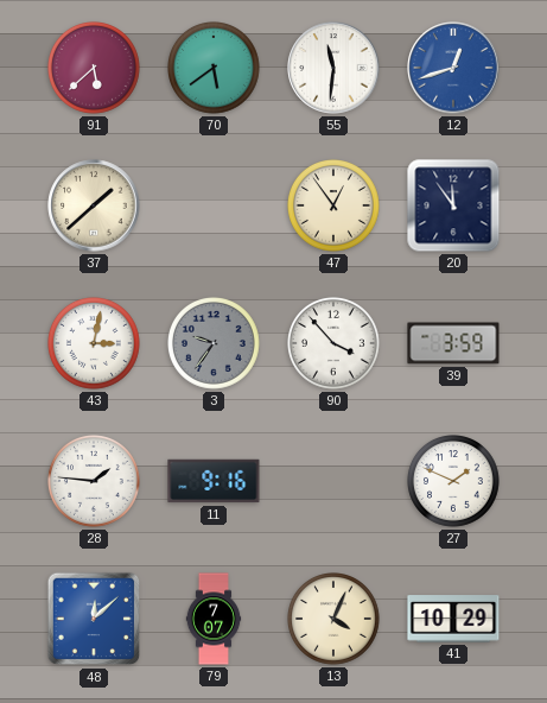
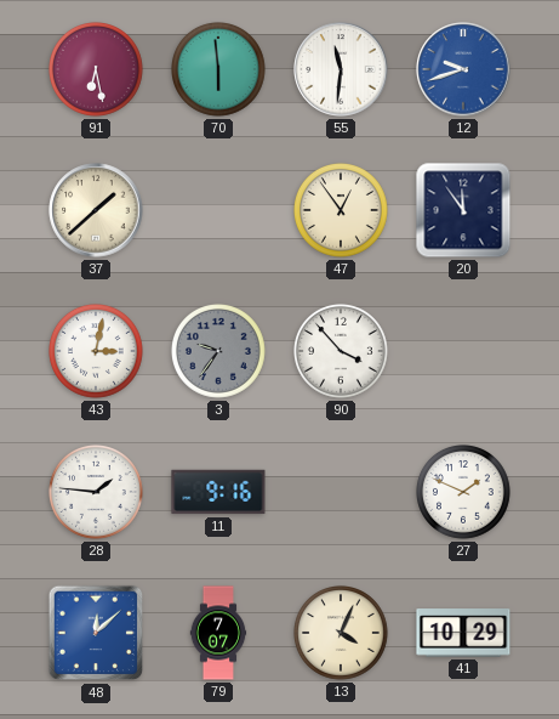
91: 5:38 -> 6:28
70: 5:39 -> 5:59
12: 12:42 -> 9:42
39: 3:59 -> none
